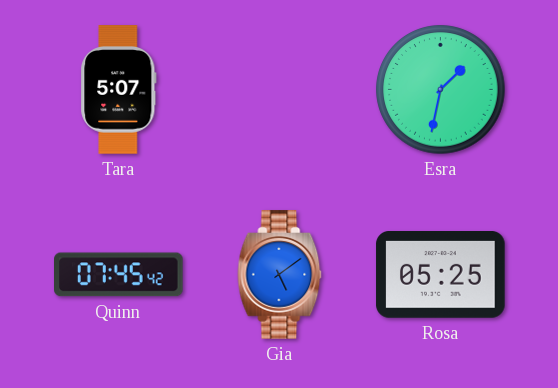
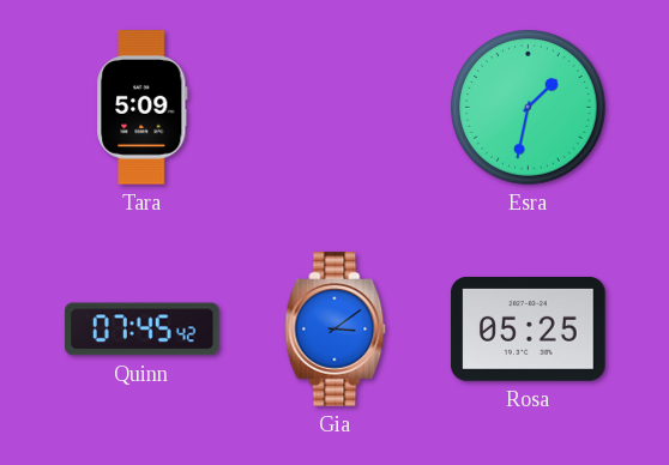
Tara: 5:07 -> 5:09
Gia: 5:09 -> 3:09
